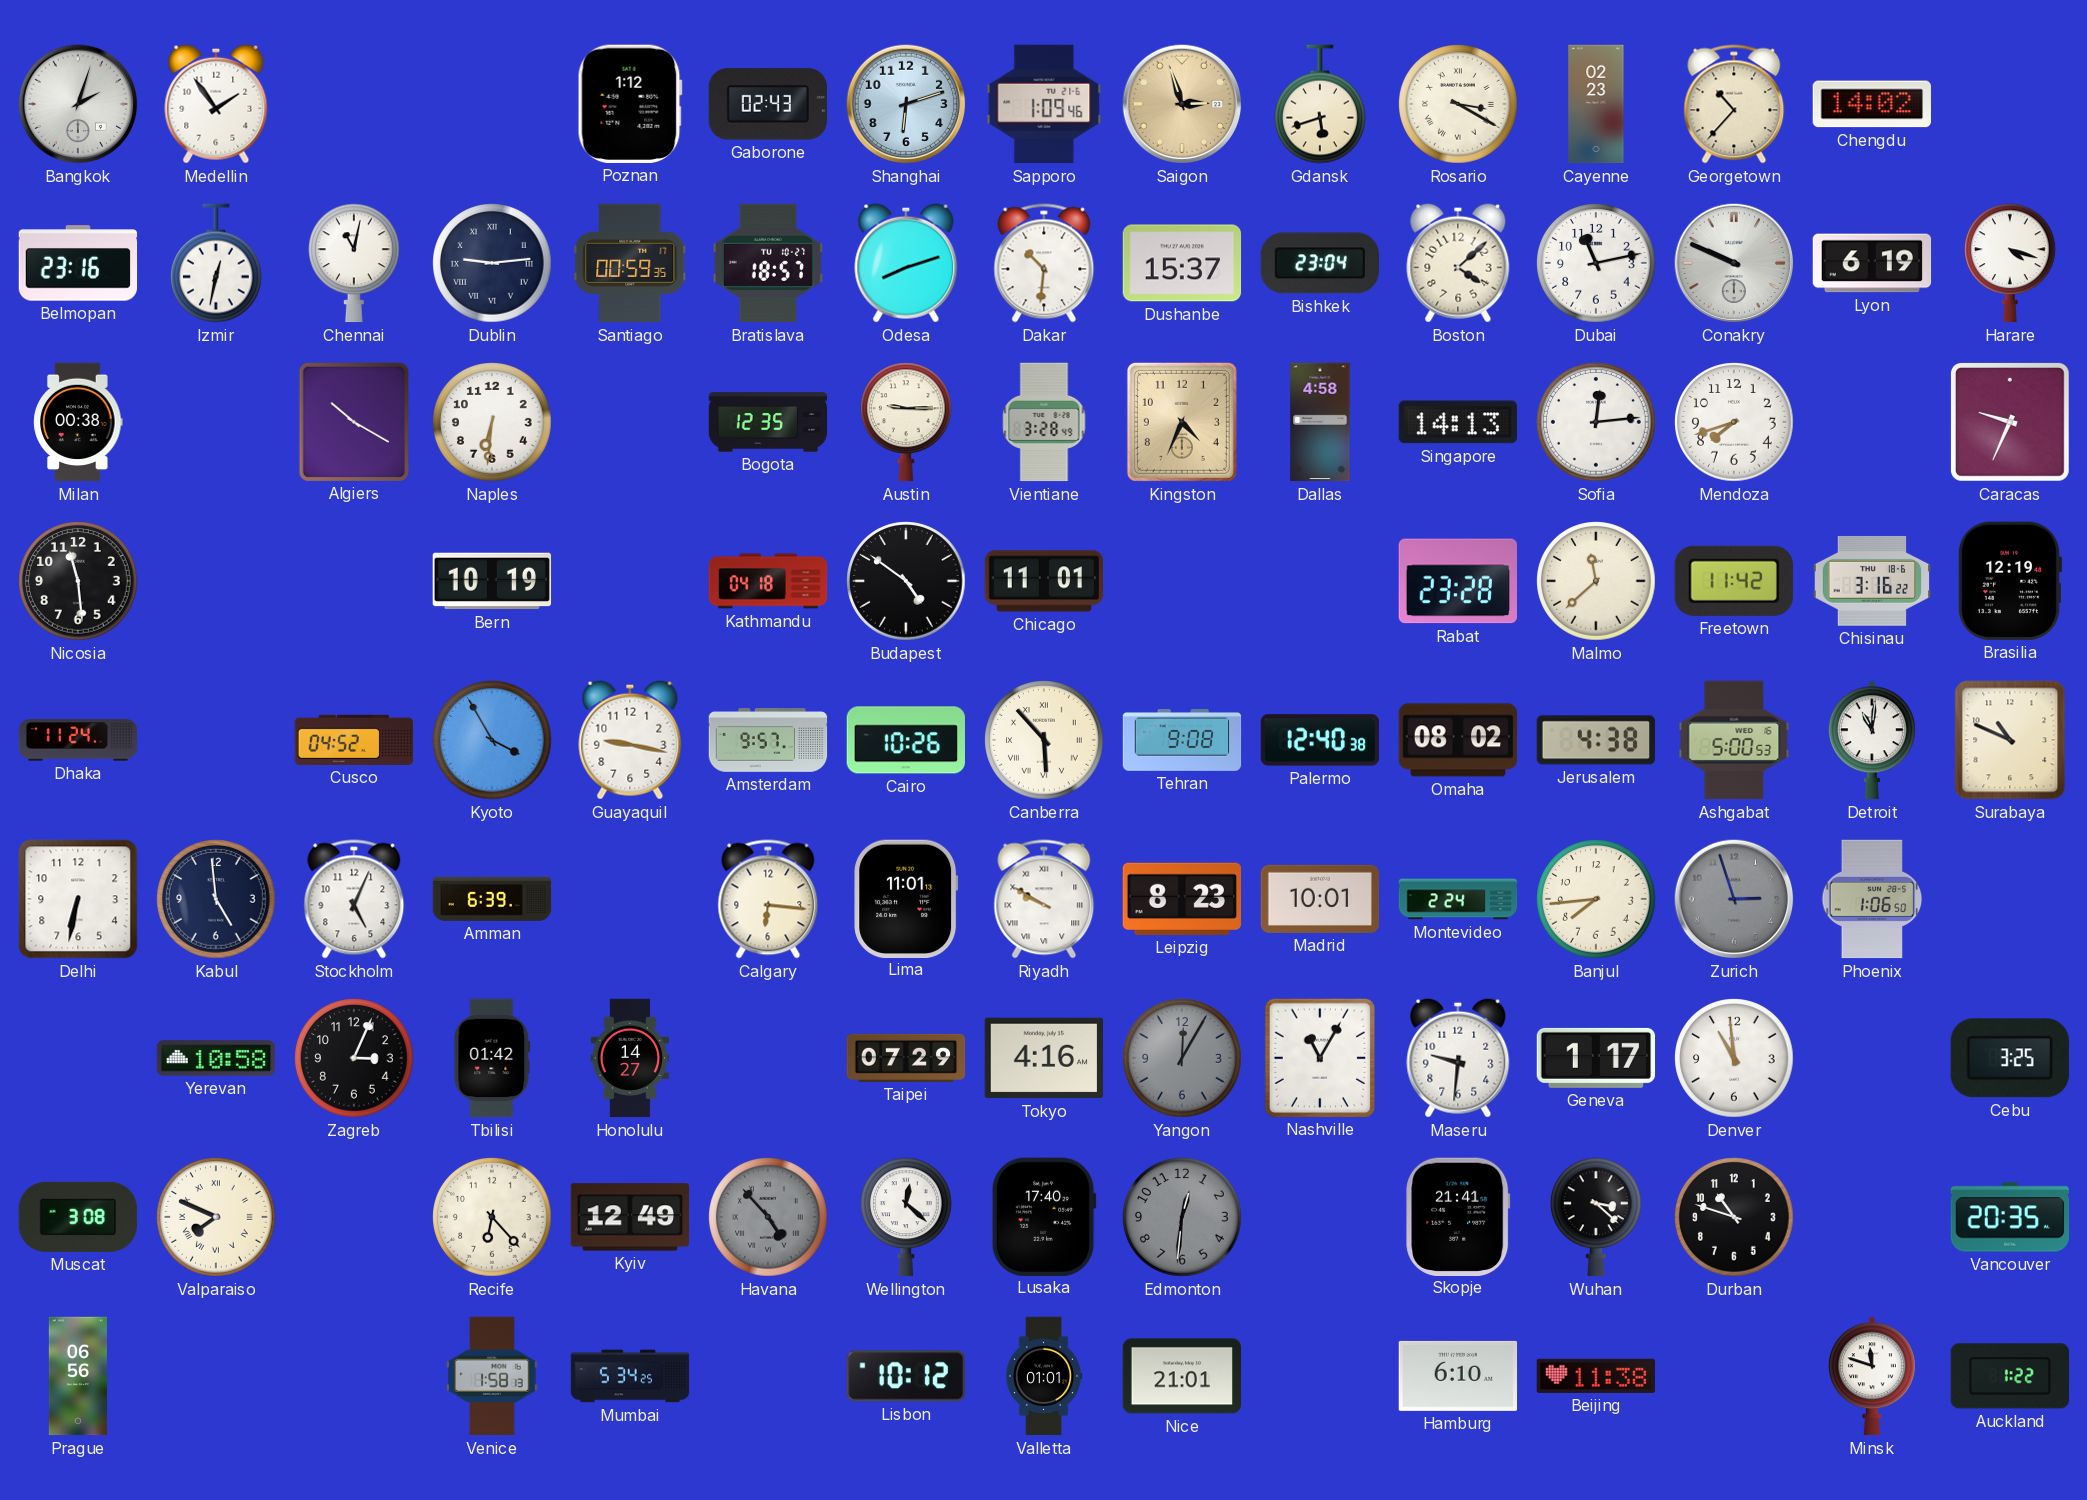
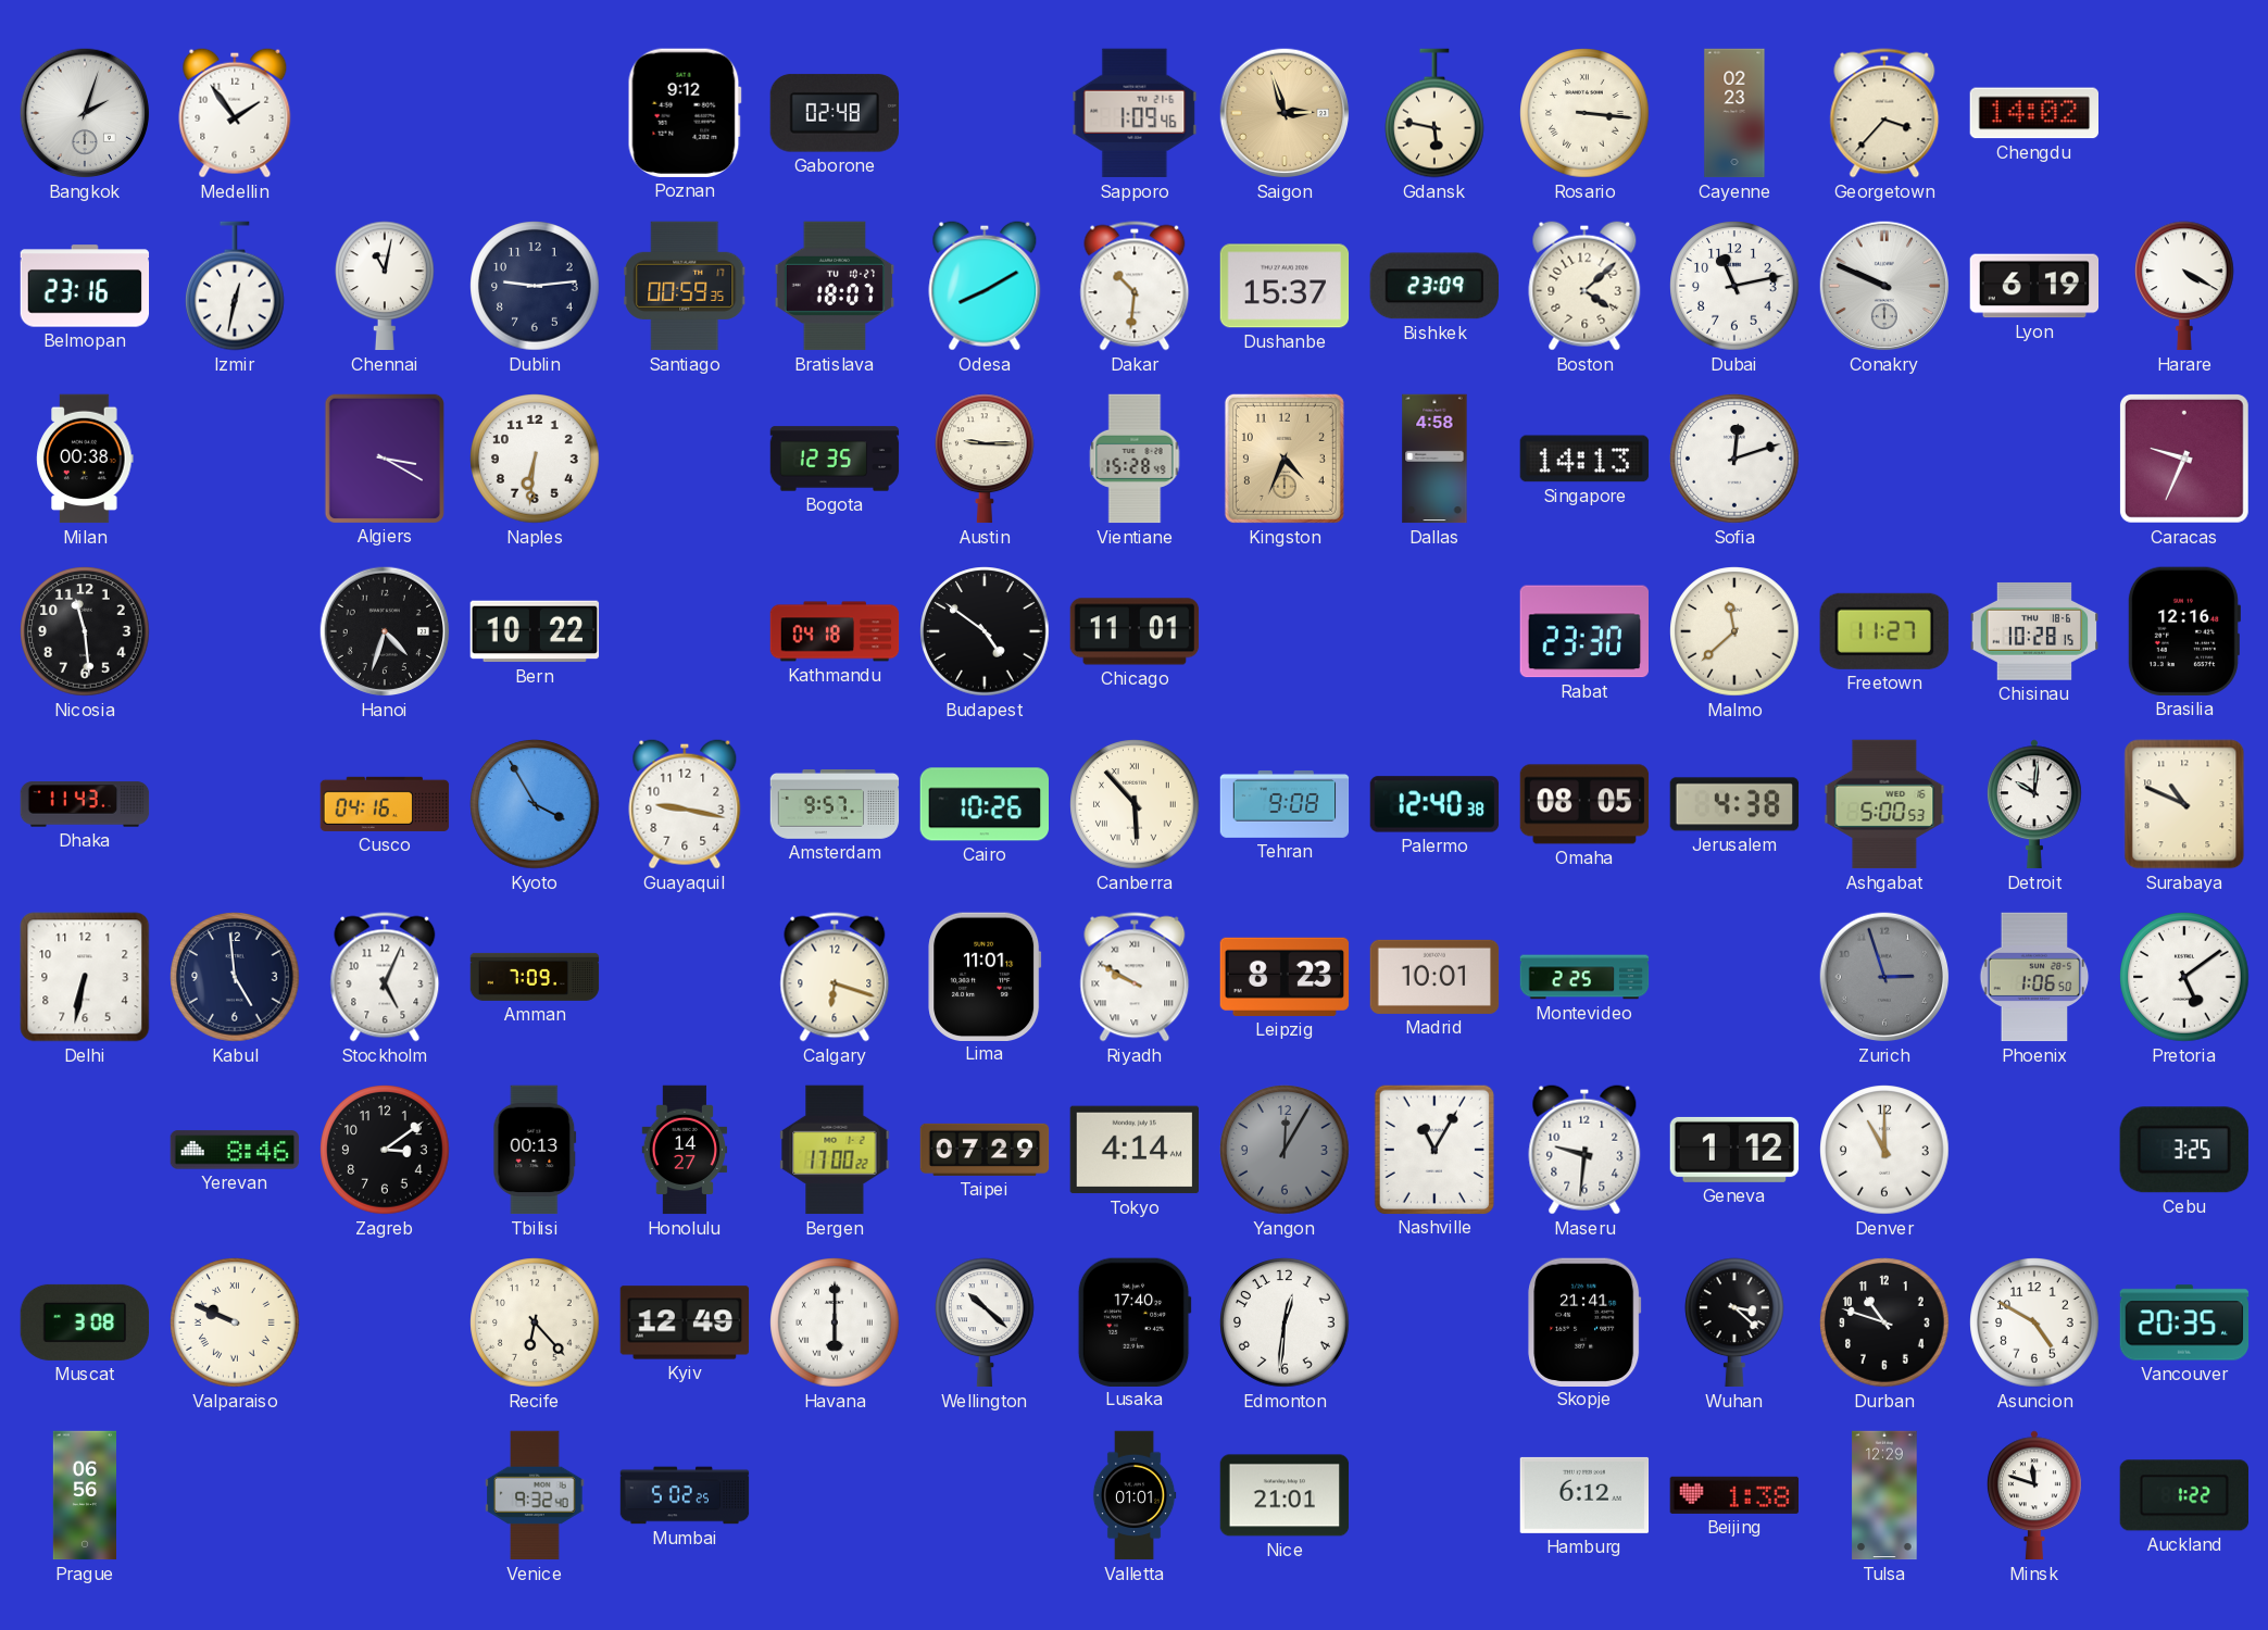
Poznan: 1:12 -> 9:12
Gaborone: 02:43 -> 02:48
Shanghai: 6:12 -> none
Gdansk: 5:42 -> 5:47
Rosario: 3:20 -> 3:16
Georgetown: 10:37 -> 3:37
Dublin numerals: Roman -> Arabic
Bratislava: 18:57 -> 18:07
Odesa: 8:12 -> 8:10
Bishkek: 23:04 -> 23:09
Harare: 4:18 -> 4:20
Algiers: 10:20 -> 3:20
Vientiane: 3:28 -> 15:28
Sofia: 12:14 -> 12:12
Mendoza: 7:42 -> none
Hanoi: none -> 4:33
Bern: 10:19 -> 10:22
Rabat: 23:28 -> 23:30
Freetown: 11:42 -> 11:27
Chisinau: 3:16 -> 10:28
Brasilia: 12:19 -> 12:16
Dhaka: 11:24 -> 11:43
Cusco: 04:52 -> 04:16
Omaha: 08:02 -> 08:05
Detroit: 11:01 -> 10:01
Amman: 6:39 -> 7:09
Calgary: 6:16 -> 6:18
Montevideo: 2:24 -> 2:25
Banjul: 7:44 -> none
Pretoria: none -> 5:09
Yerevan: 10:58 -> 8:46
Zagreb: 3:04 -> 3:09
Tbilisi: 01:42 -> 00:13
Bergen: none -> 17:00
Tokyo: 4:16 -> 4:14
Geneva: 1:17 -> 1:12
Denver: 10:59 -> 11:00
Valparaiso: 7:49 -> 9:49
Havana: 4:53 -> 6:00
Havana dial: grey -> white
Wellington: 12:22 -> 10:22
Edmonton dial: grey -> white
Asuncion: none -> 4:50
Venice: 1:58 -> 9:32
Mumbai: 5:34 -> 5:02
Lisbon: 10:12 -> none
Hamburg: 6:10 -> 6:12
Beijing: 11:38 -> 1:38
Tulsa: none -> 12:29
